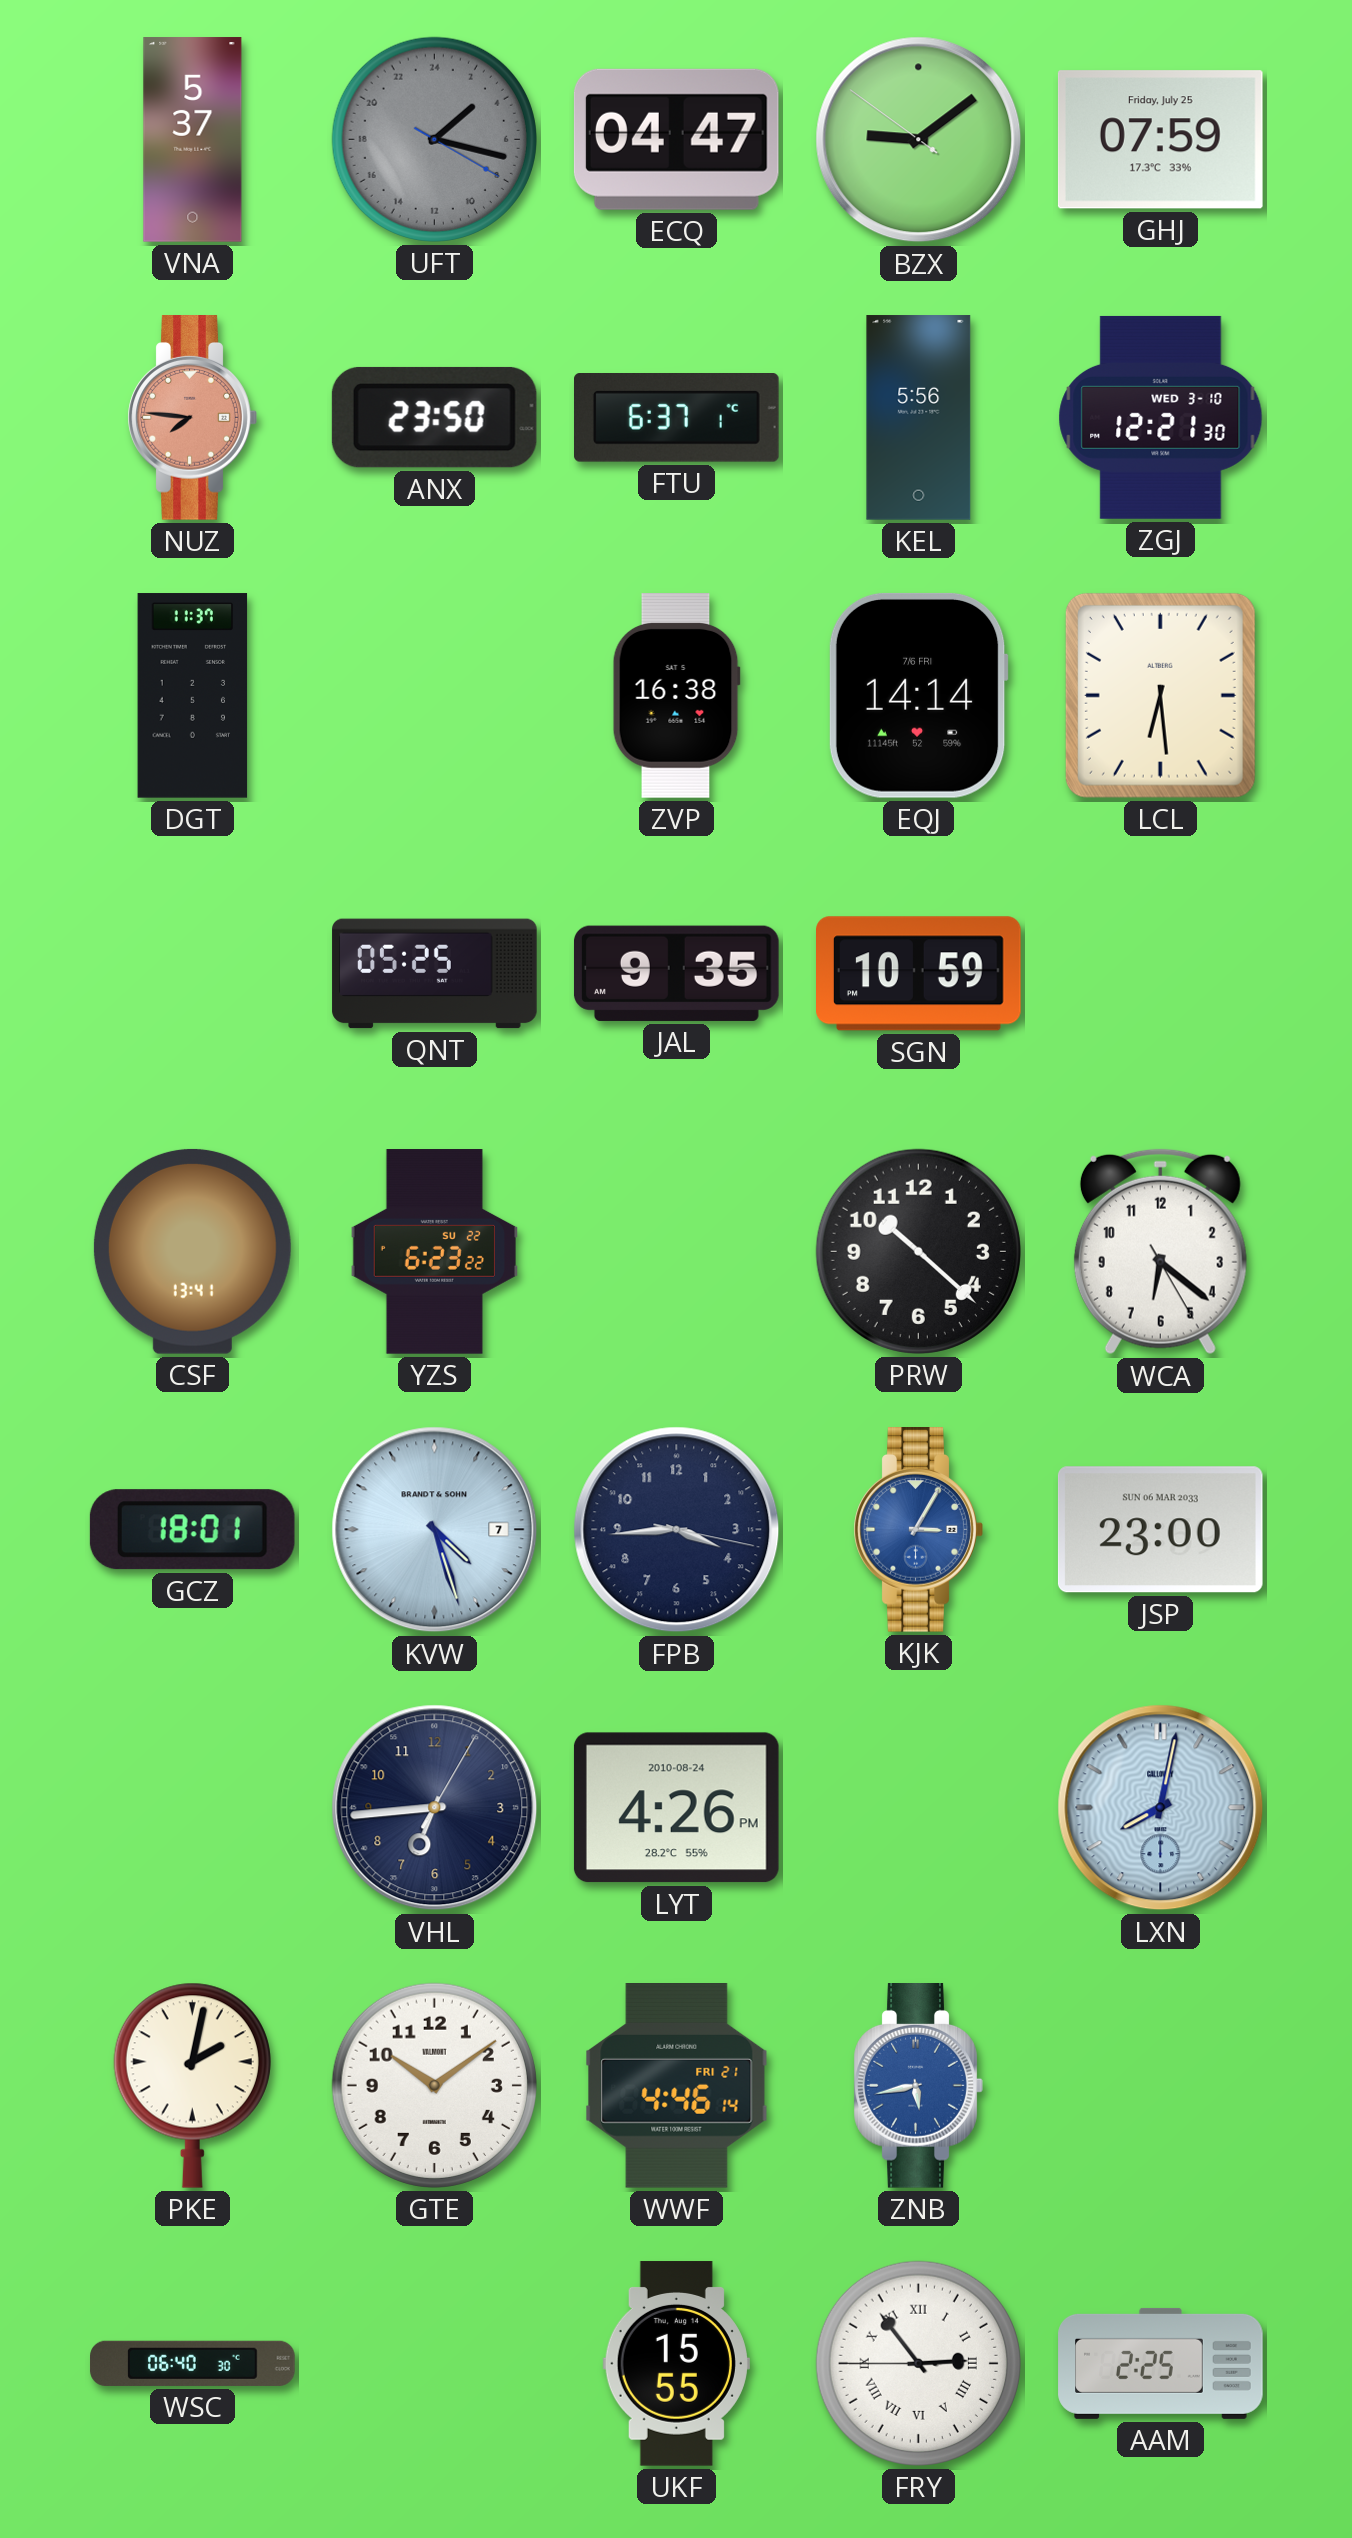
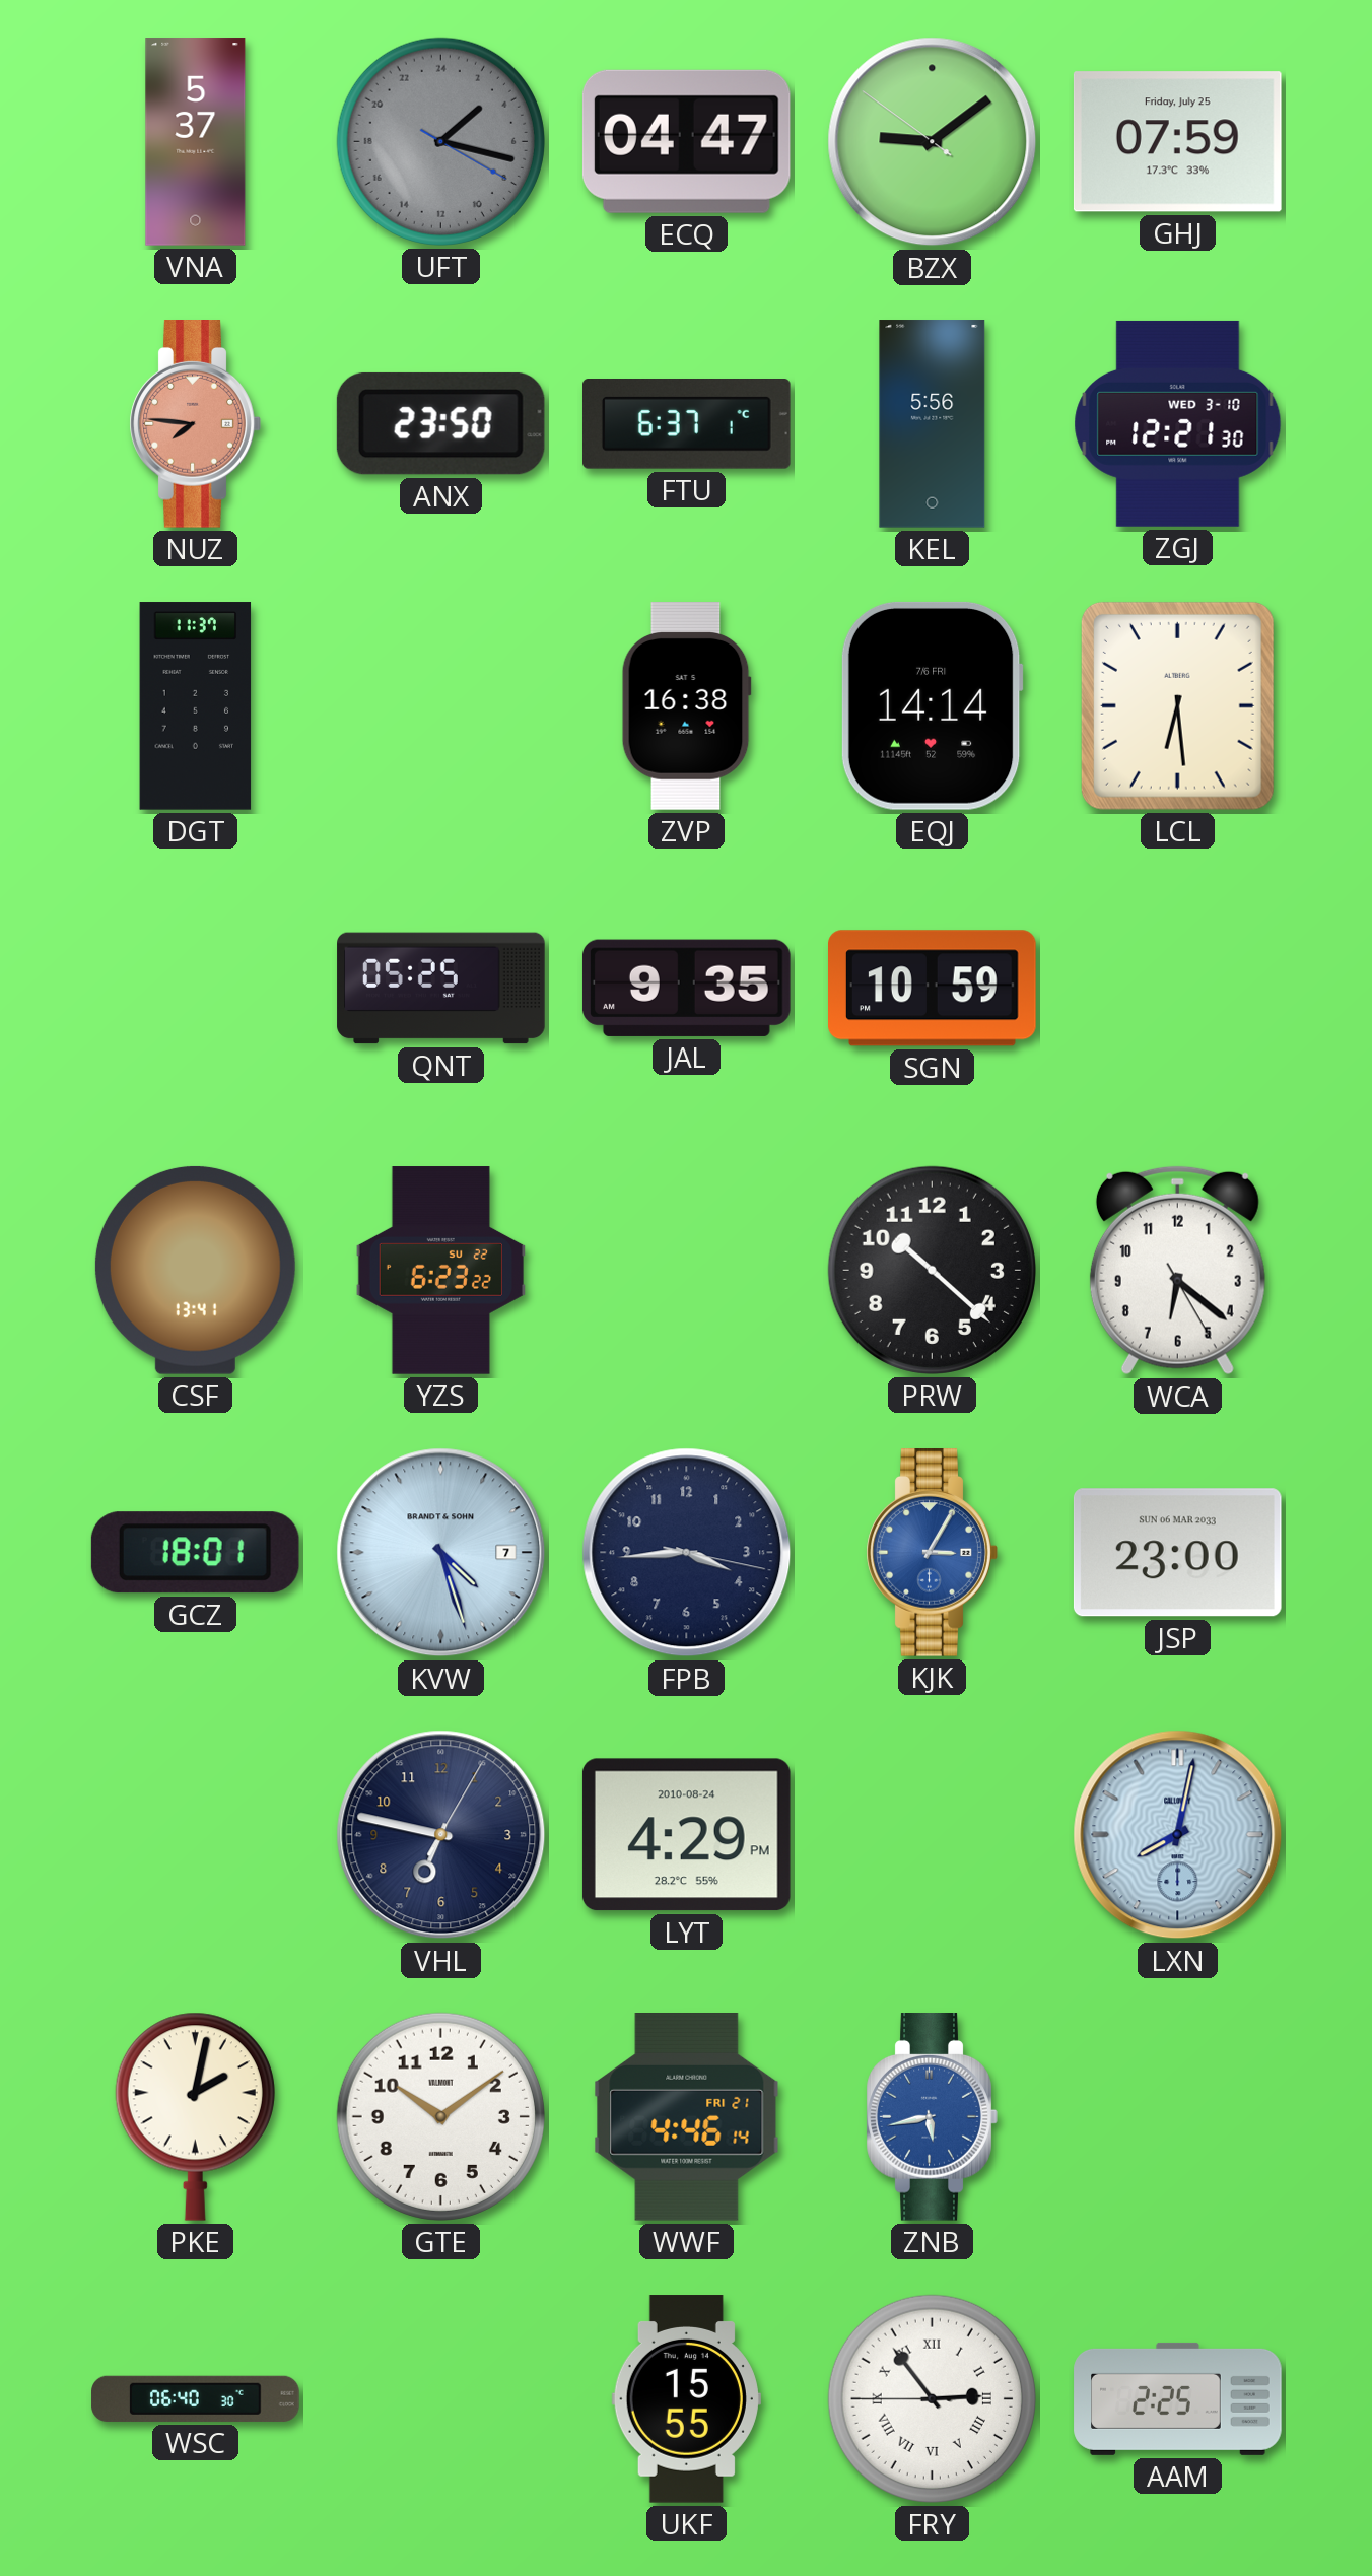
VHL: 6:44 -> 6:47
LYT: 4:26 -> 4:29
